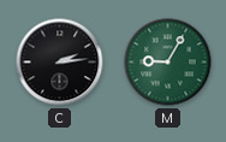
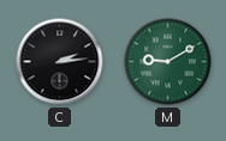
M: 9:05 -> 9:10
